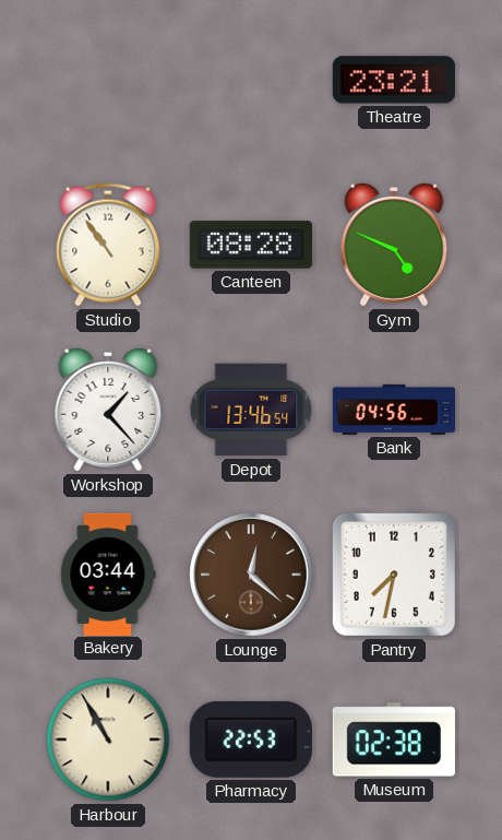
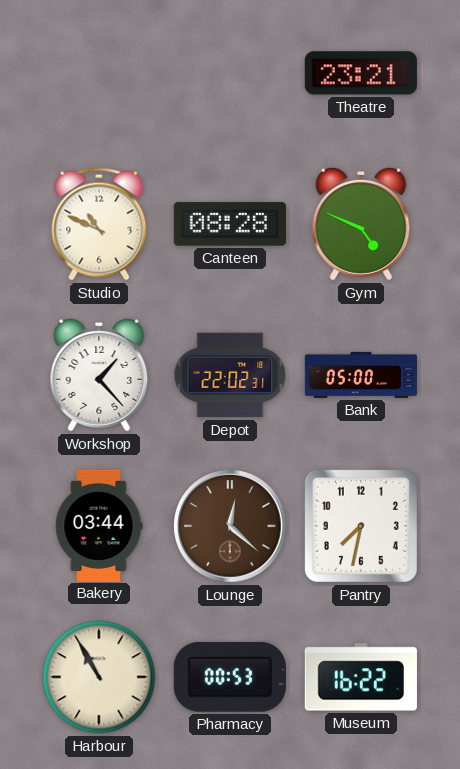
Studio: 10:54 -> 10:49
Depot: 13:46 -> 22:02
Bank: 04:56 -> 05:00
Pharmacy: 22:53 -> 00:53
Museum: 02:38 -> 16:22
